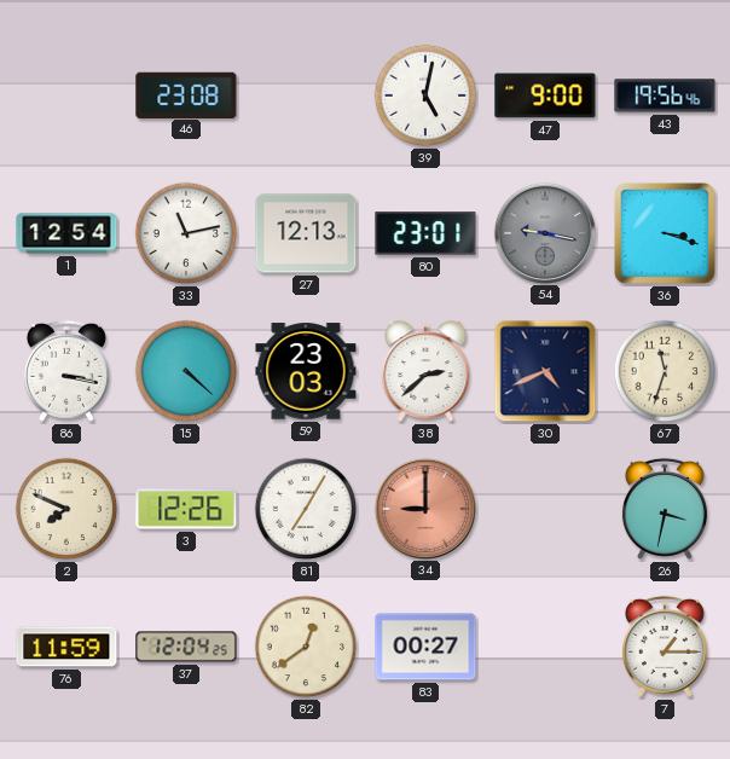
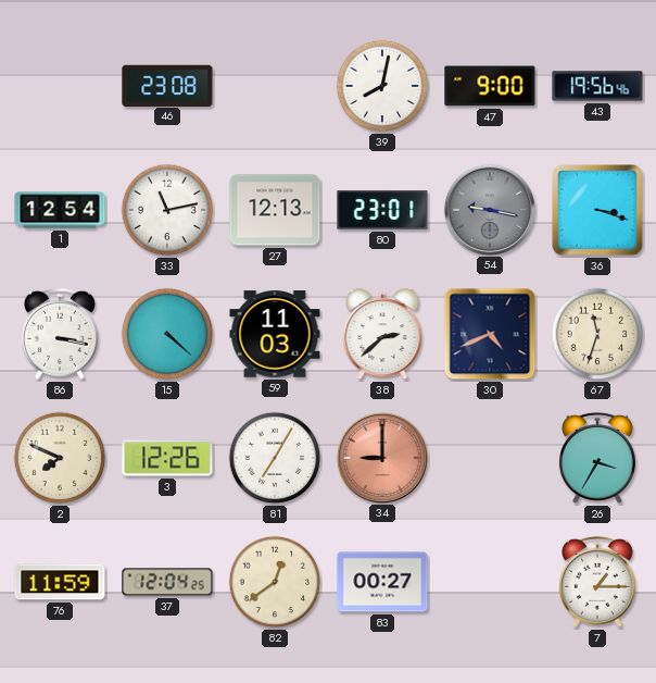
39: 5:02 -> 8:02
59: 23:03 -> 11:03
26: 3:32 -> 3:35
